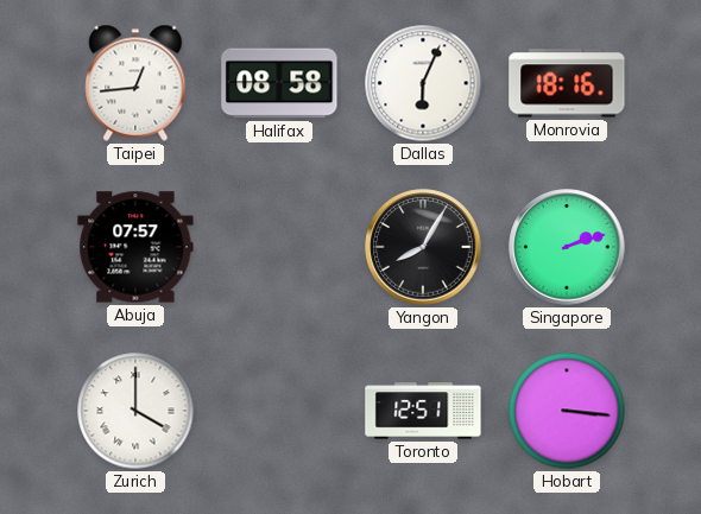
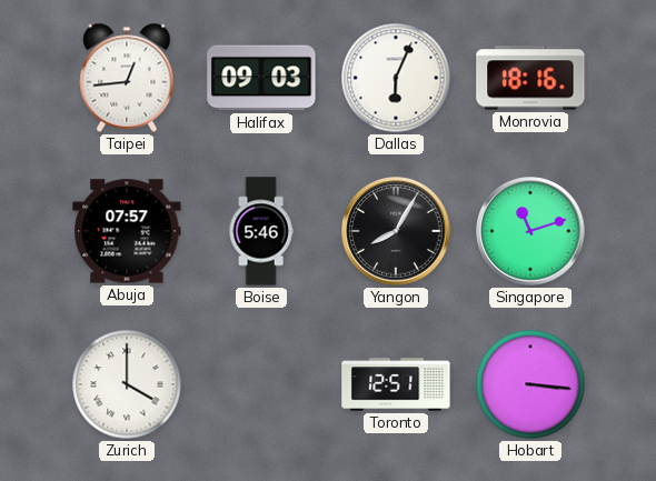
Halifax: 08:58 -> 09:03
Boise: none -> 5:46
Singapore: 2:12 -> 11:12
